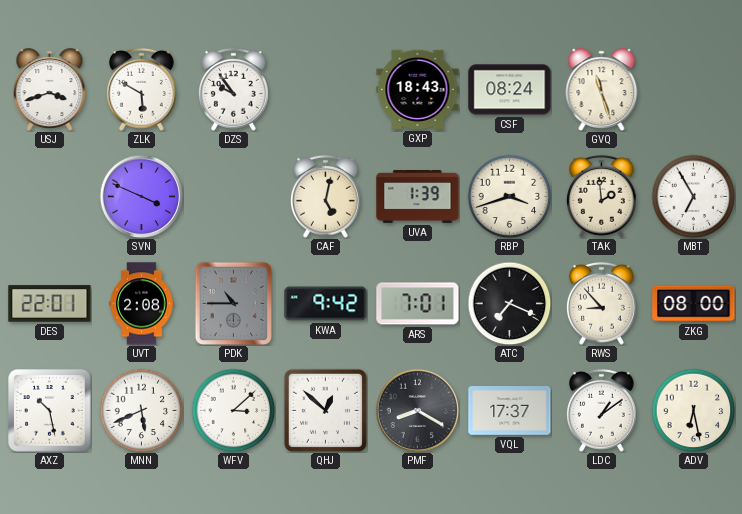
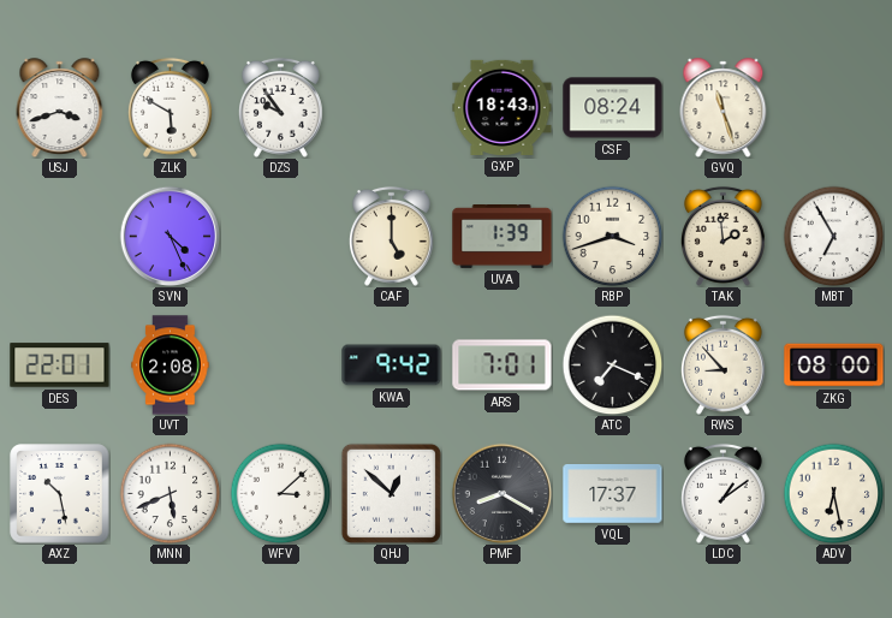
SVN: 3:49 -> 4:26
CAF: 5:02 -> 5:00
PDK: 10:45 -> none
